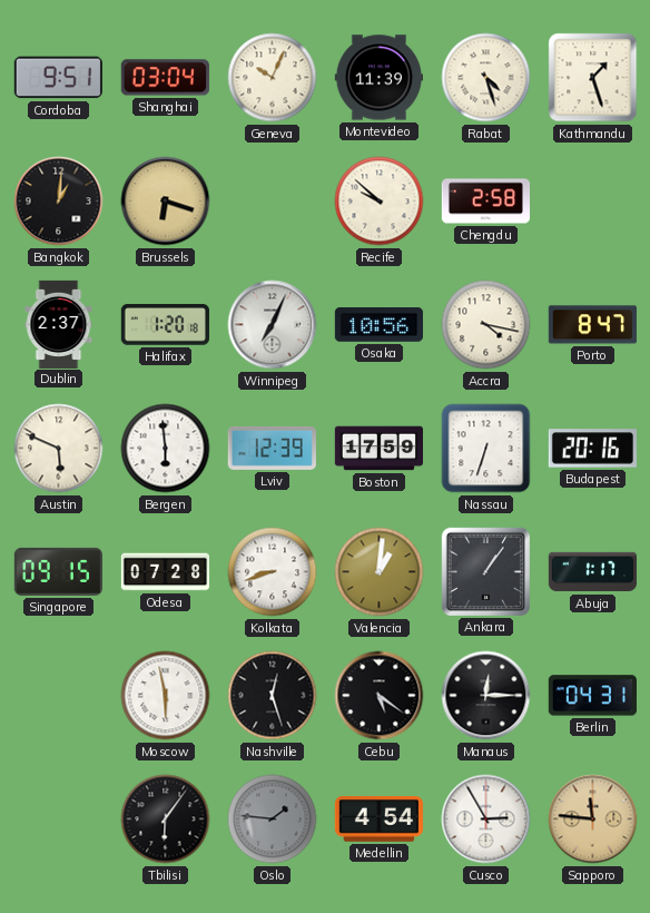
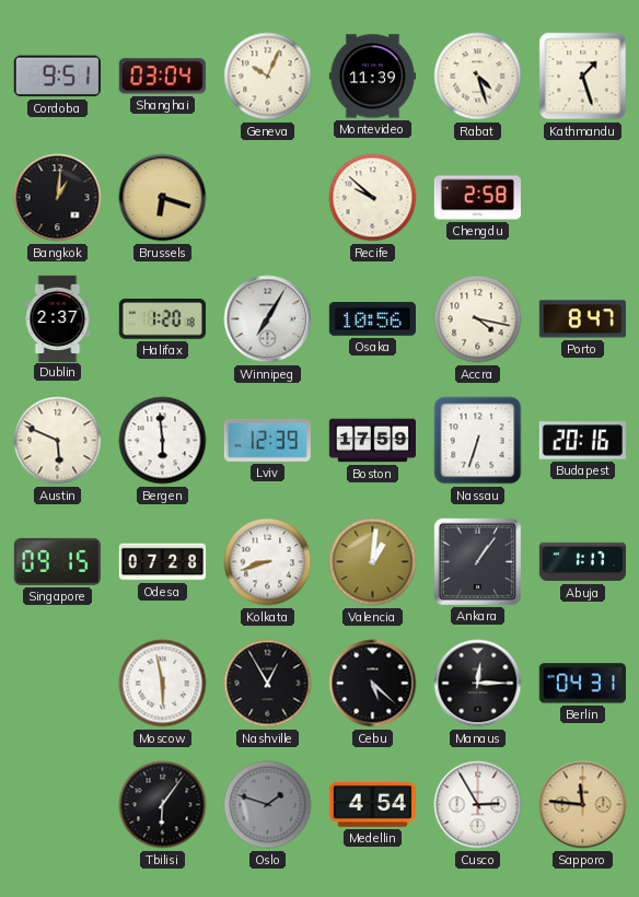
Winnipeg: 7:04 -> 7:05
Nashville: 12:27 -> 12:55
Cebu: 5:21 -> 5:22
Oslo: 1:46 -> 1:48
